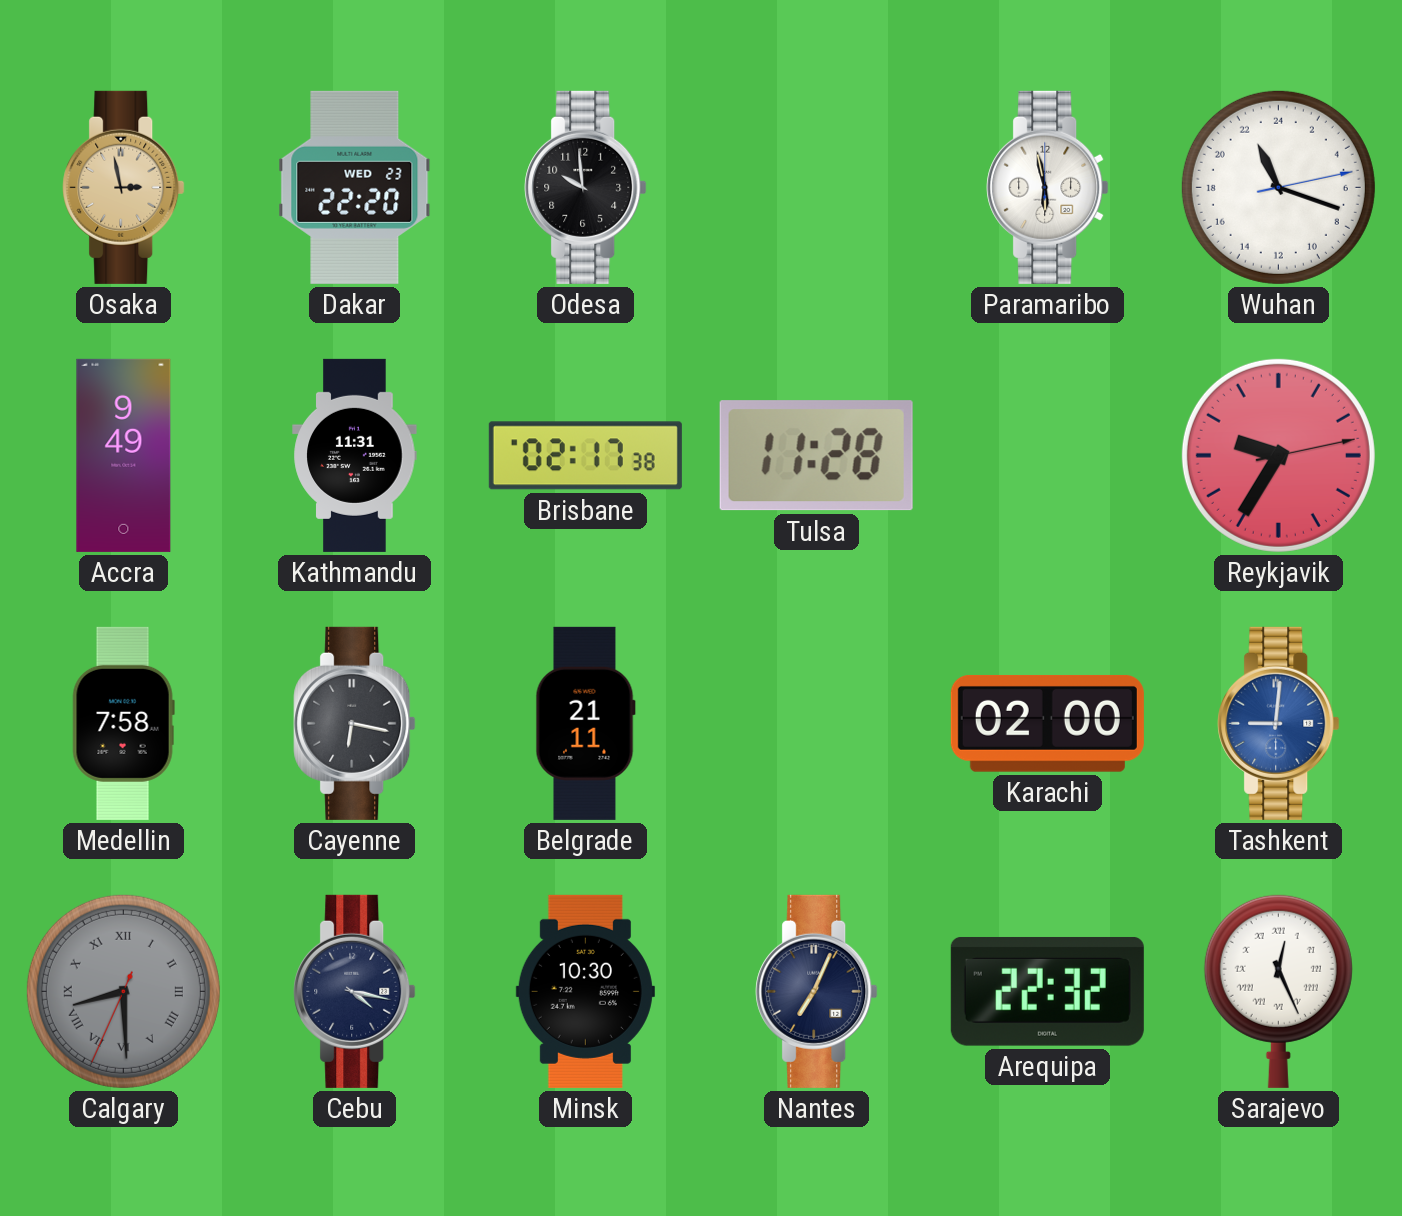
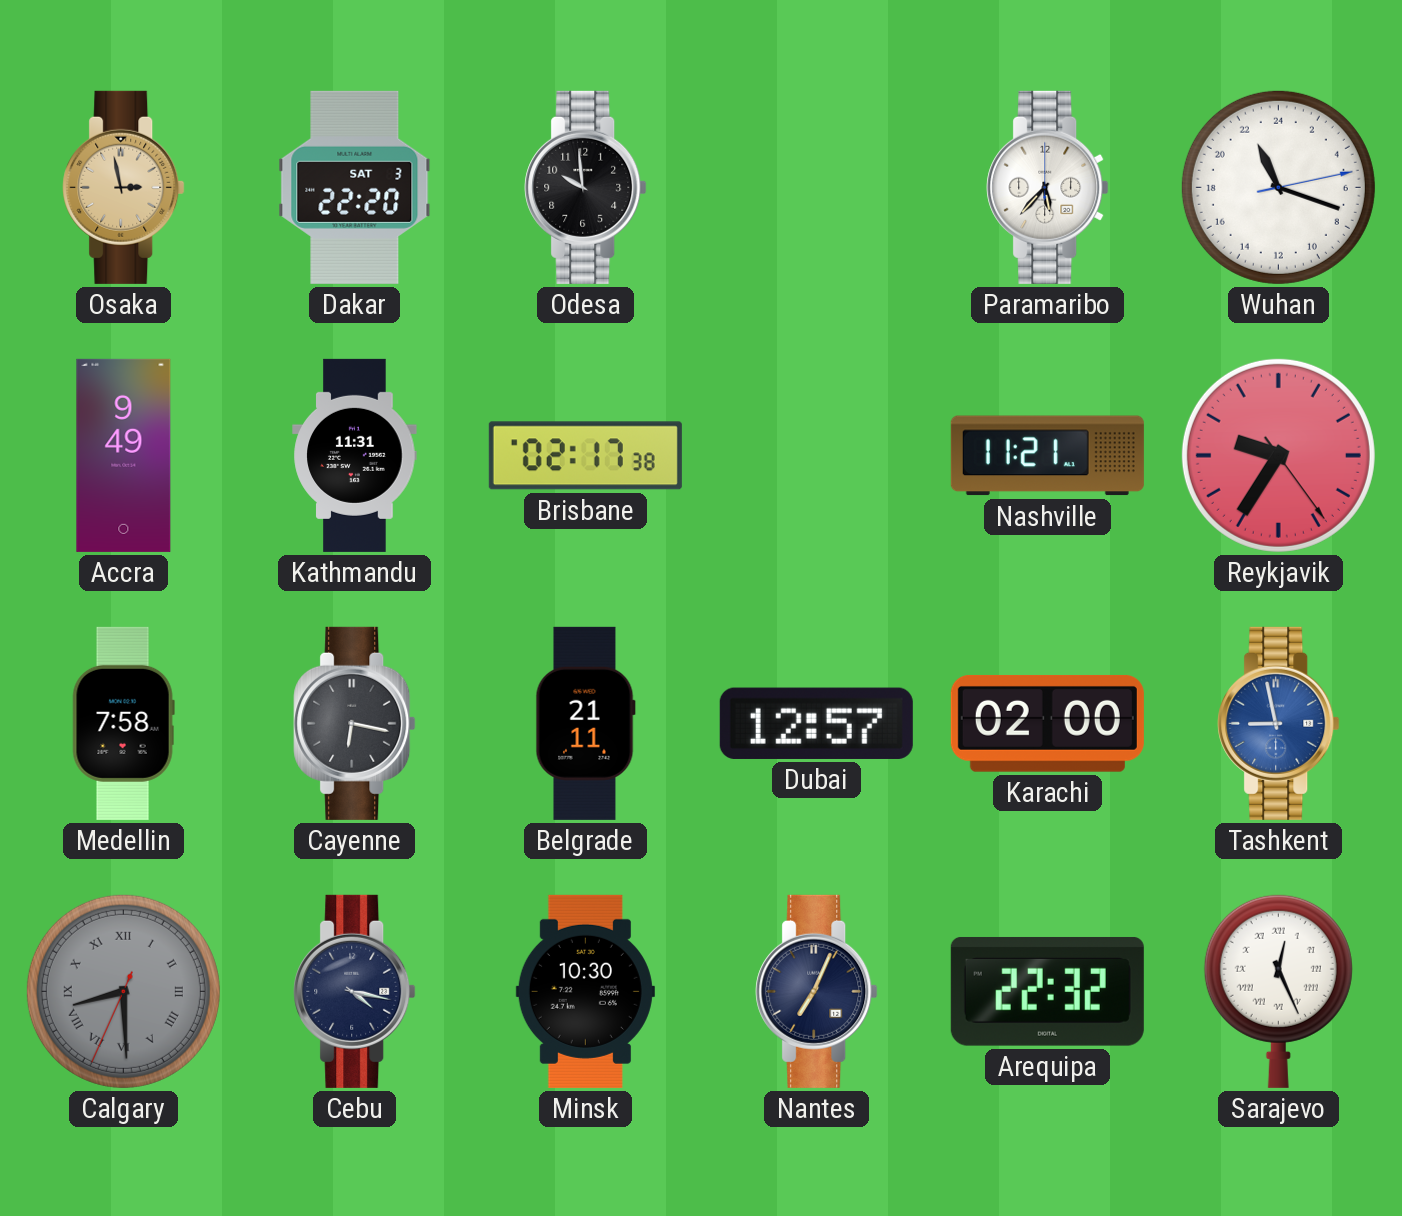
Dakar date: WED 23 -> SAT 3
Paramaribo: 5:58 -> 5:37
Tulsa: 11:28 -> none
Nashville: none -> 11:21
Reykjavik: 9:35:13 -> 9:35:24
Dubai: none -> 12:57
Tashkent: 9:01 -> 8:58
